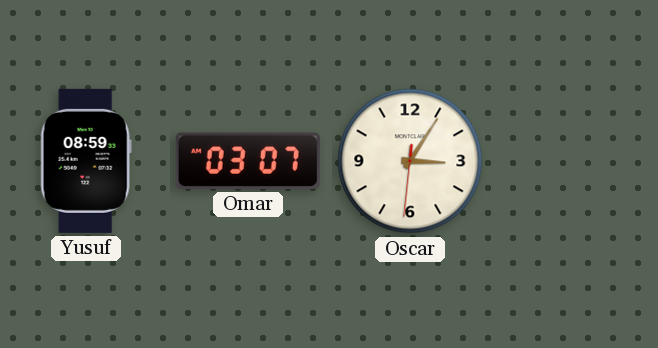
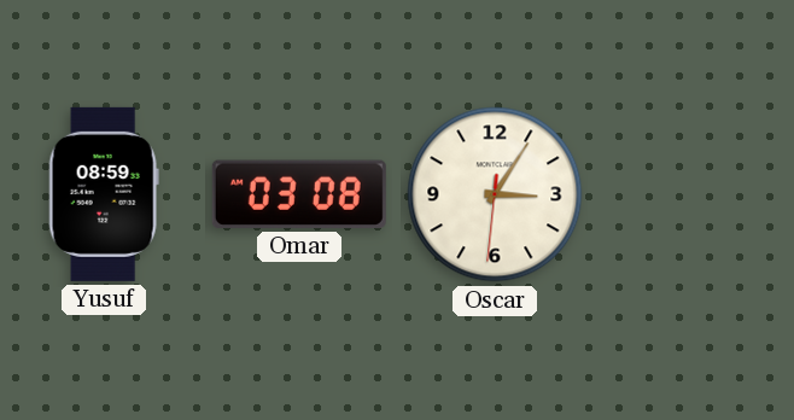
Omar: 03:07 -> 03:08
